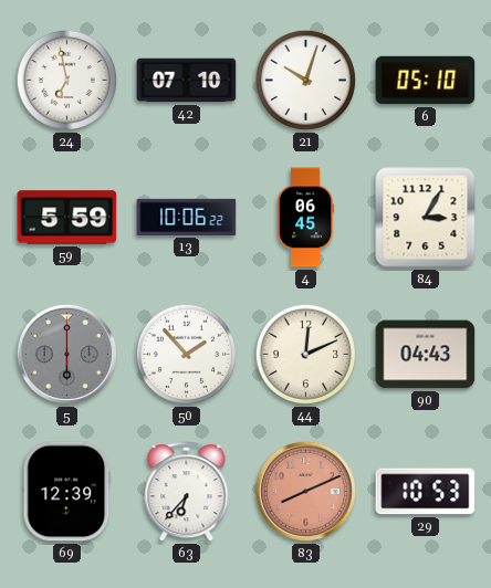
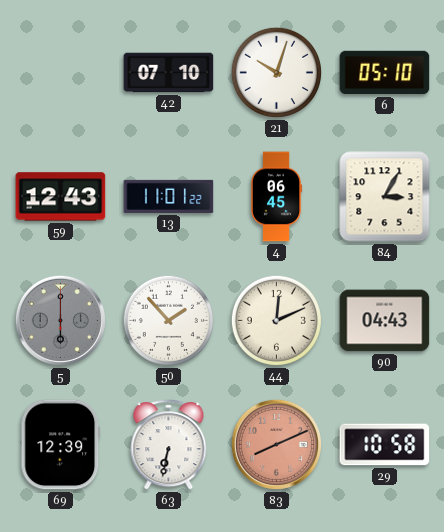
24: 6:58 -> none
59: 5:59 -> 12:43
13: 10:06 -> 11:01
63: 6:37 -> 6:32
29: 10:53 -> 10:58
